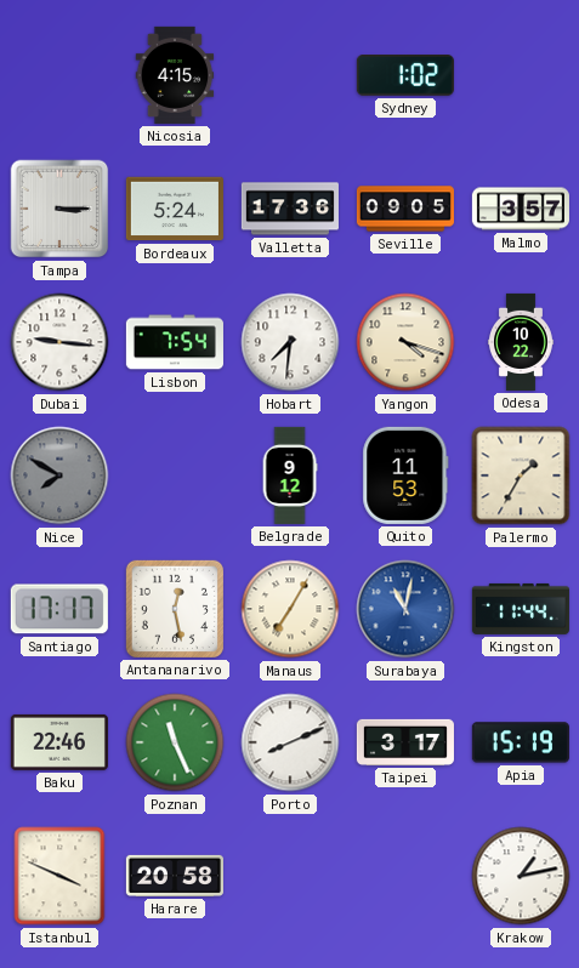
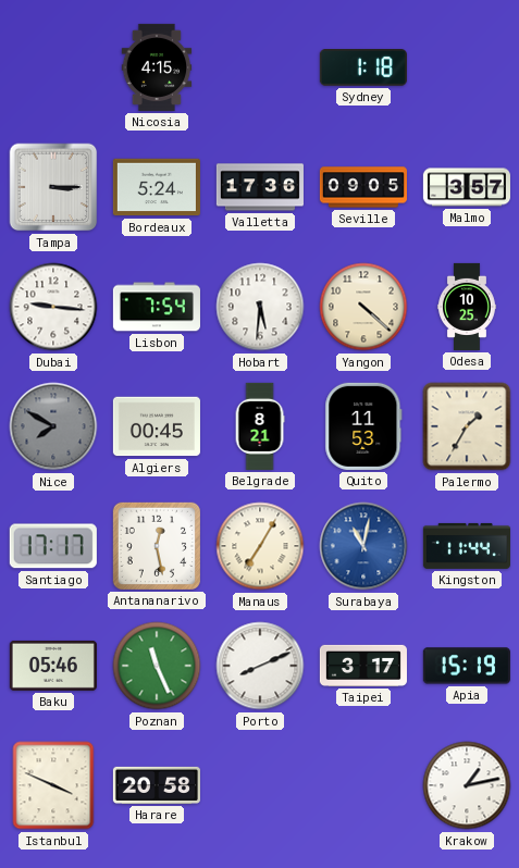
Sydney: 1:02 -> 1:18
Hobart: 7:31 -> 5:31
Yangon: 4:18 -> 4:22
Odesa: 10:22 -> 10:25
Algiers: none -> 00:45
Belgrade: 9:12 -> 8:21
Baku: 22:46 -> 05:46
